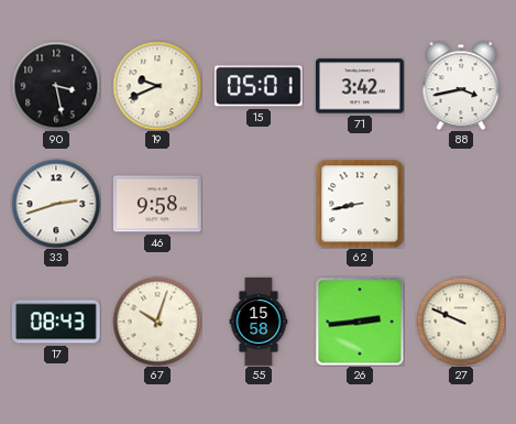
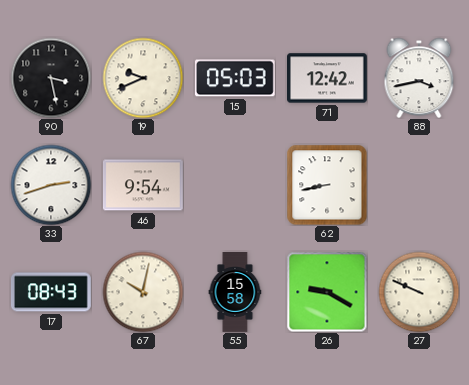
15: 05:01 -> 05:03
71: 3:42 -> 12:42
46: 9:58 -> 9:54
67: 10:03 -> 10:02
26: 2:44 -> 9:20
